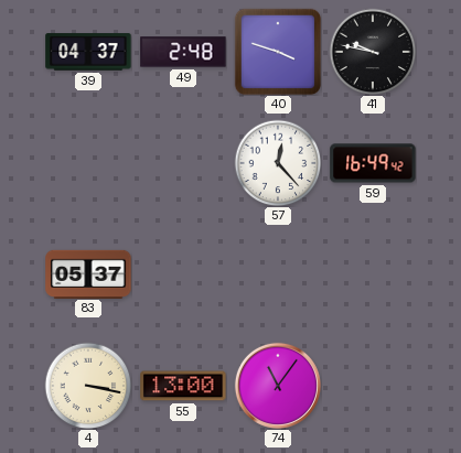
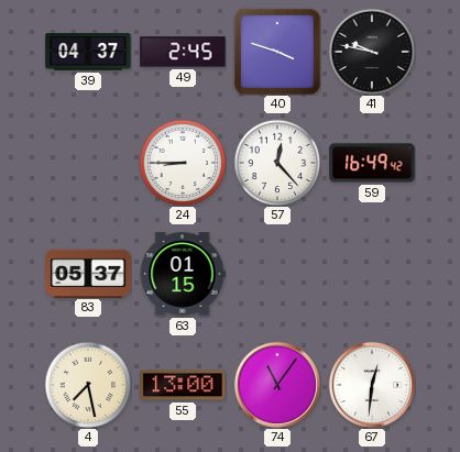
49: 2:48 -> 2:45
24: none -> 8:45
63: none -> 01:15
4: 3:17 -> 7:28
67: none -> 12:31
